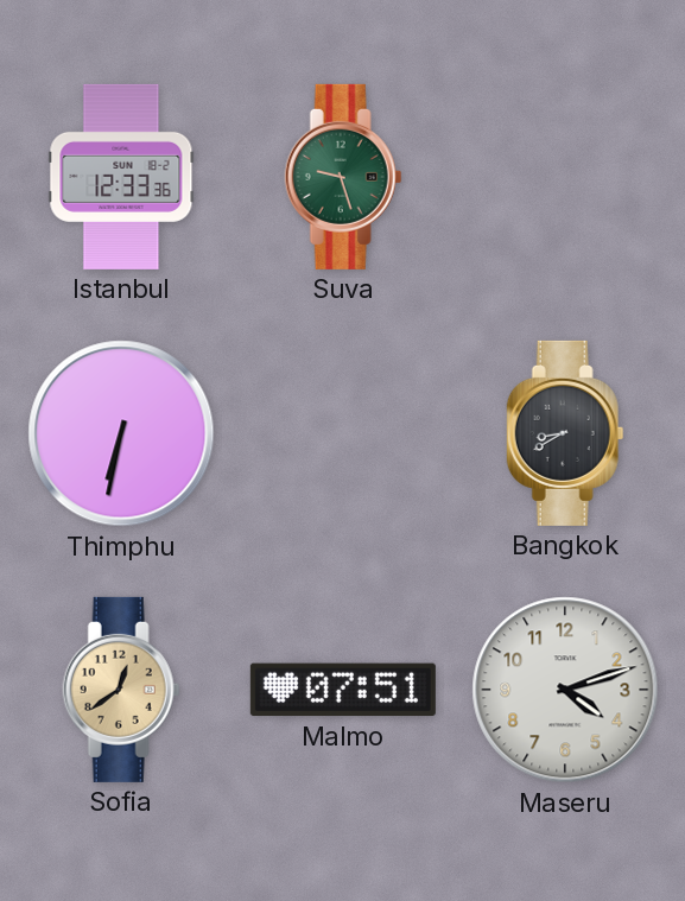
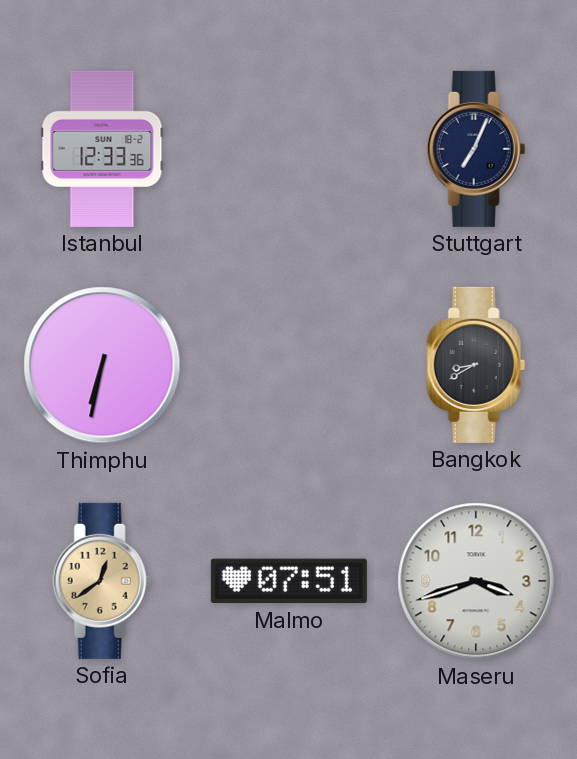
Suva: 9:27 -> none
Stuttgart: none -> 7:04
Maseru: 4:12 -> 3:42
